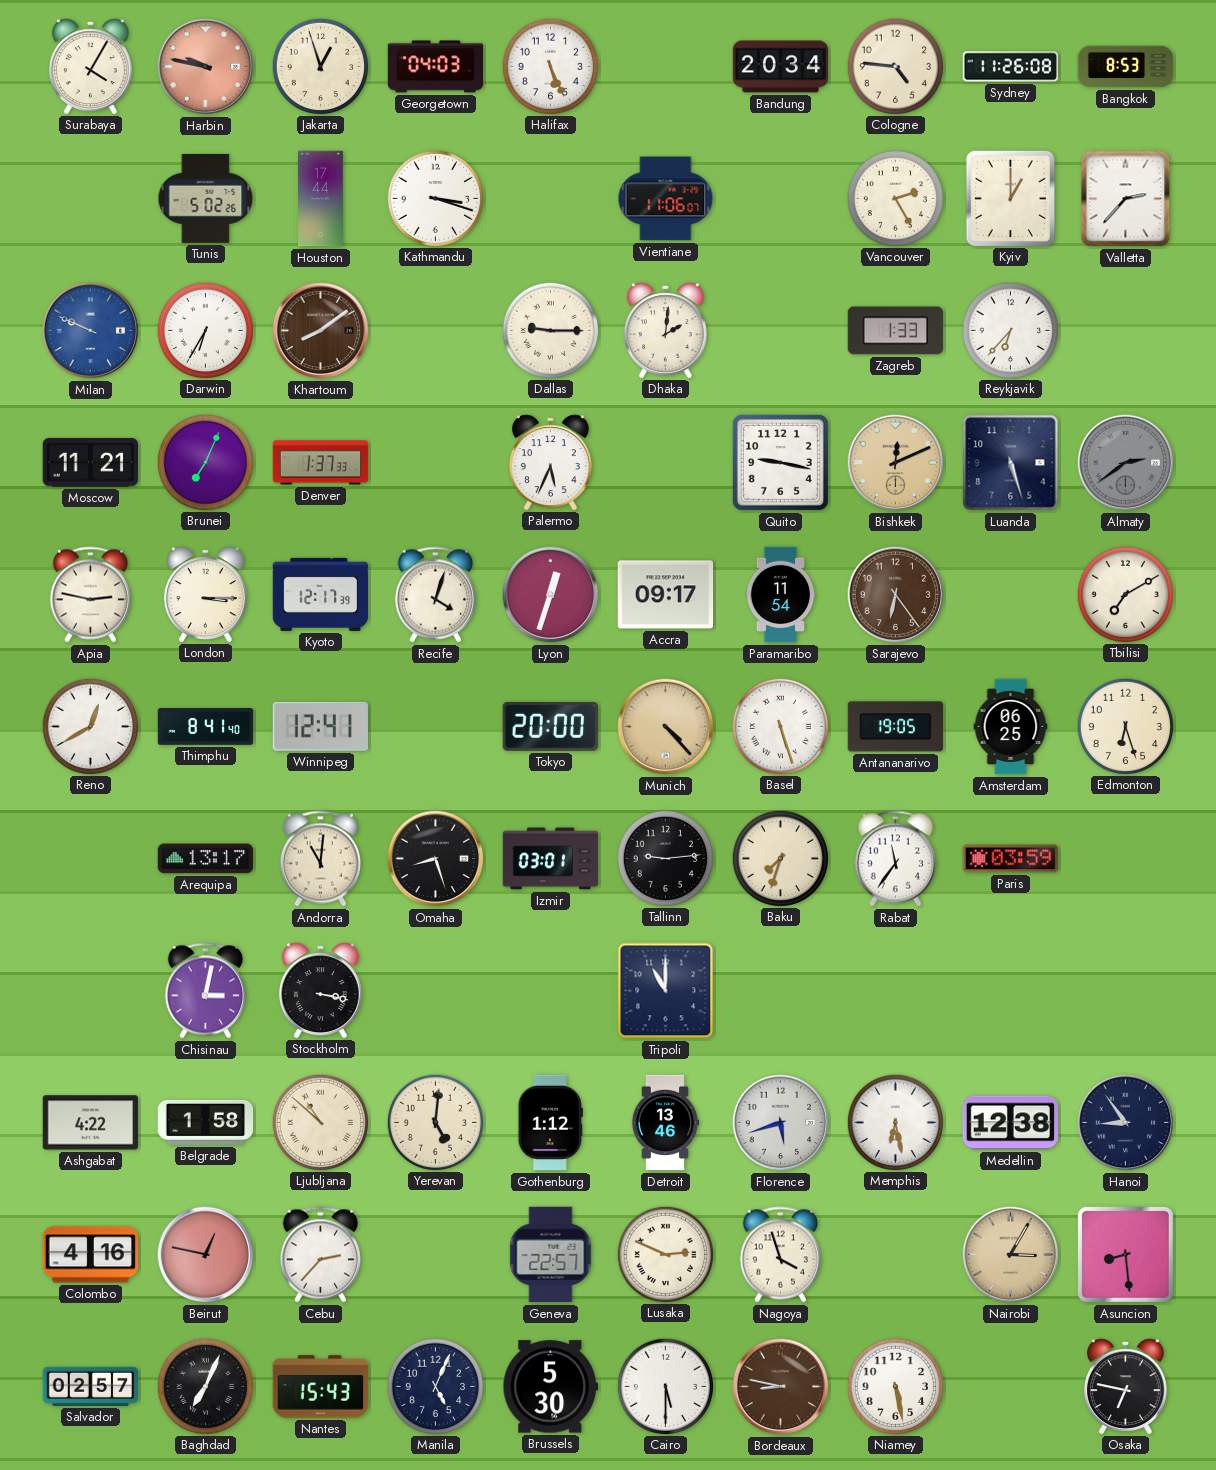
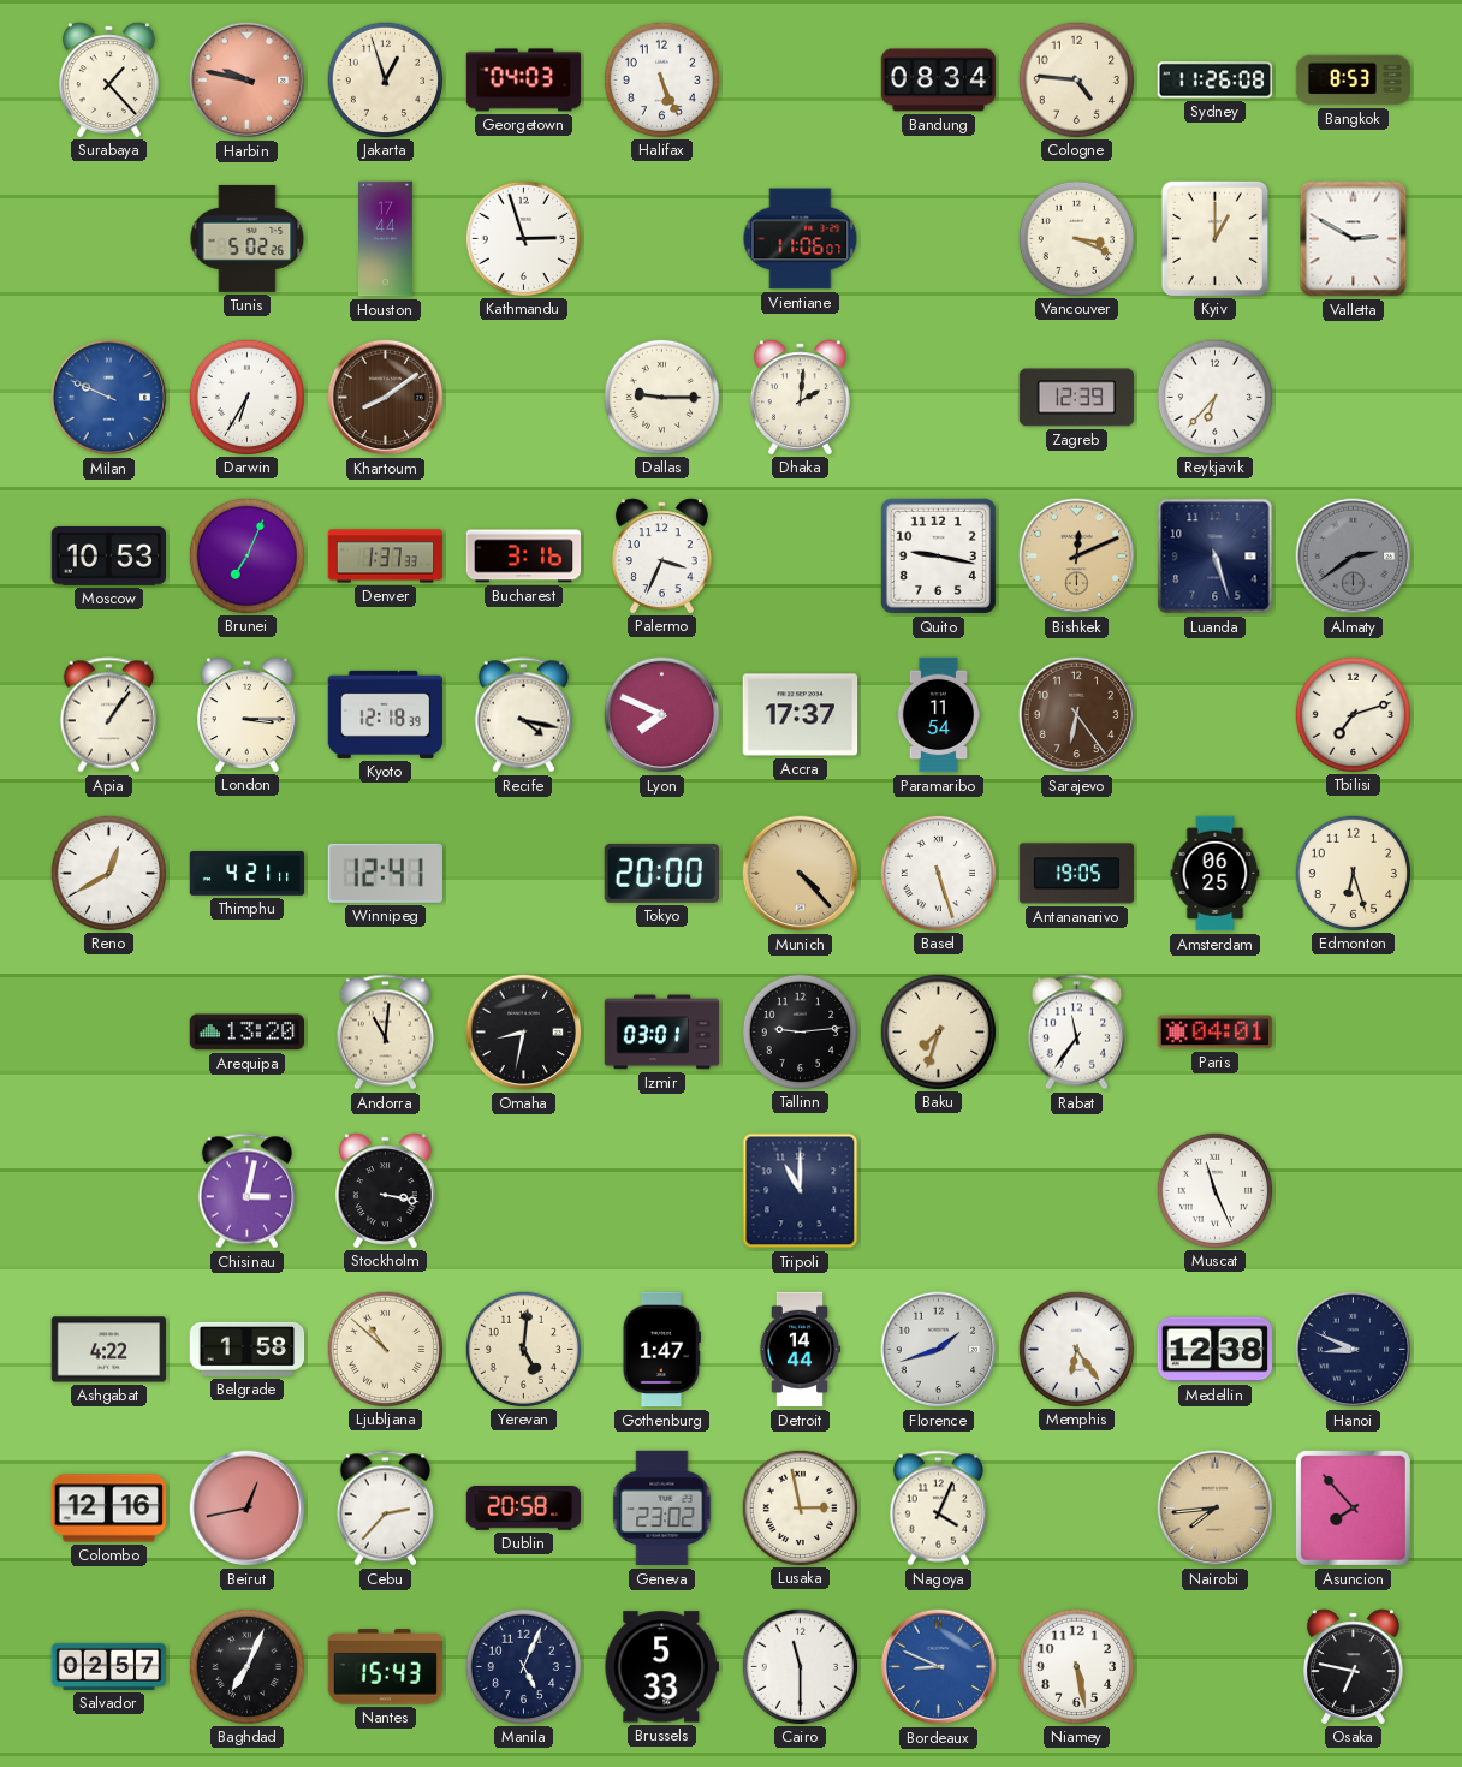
Surabaya: 4:05 -> 1:23
Bandung: 20:34 -> 08:34
Kathmandu: 3:18 -> 2:57
Vancouver: 2:25 -> 3:19
Valletta: 2:37 -> 2:50
Zagreb: 1:33 -> 12:39
Moscow: 11:21 -> 10:53
Bucharest: none -> 3:16
Palermo: 5:34 -> 3:34
Apia: 2:47 -> 1:06
Kyoto: 12:17 -> 12:18
Recife: 4:03 -> 4:17
Lyon: 12:33 -> 7:49
Accra: 09:17 -> 17:37
Tbilisi: 7:10 -> 7:12
Thimphu: 8:41 -> 4:21
Arequipa: 13:17 -> 13:20
Omaha: 8:27 -> 8:32
Paris: 03:59 -> 04:01
Muscat: none -> 11:26
Gothenburg: 1:12 -> 1:47
Detroit: 13:46 -> 14:44
Florence: 5:42 -> 1:42
Memphis: 6:28 -> 6:24
Hanoi: 8:54 -> 8:49
Colombo: 4:16 -> 12:16
Beirut: 12:47 -> 12:43
Dublin: none -> 20:58
Geneva: 22:57 -> 23:02
Lusaka: 2:49 -> 2:58
Nagoya: 3:57 -> 4:04
Nairobi: 3:05 -> 7:44
Asuncion: 8:29 -> 7:53
Brussels: 5:30 -> 5:33
Cairo: 5:30 -> 11:30
Bordeaux: 8:47 -> 8:49
Bordeaux dial: brown -> blue
